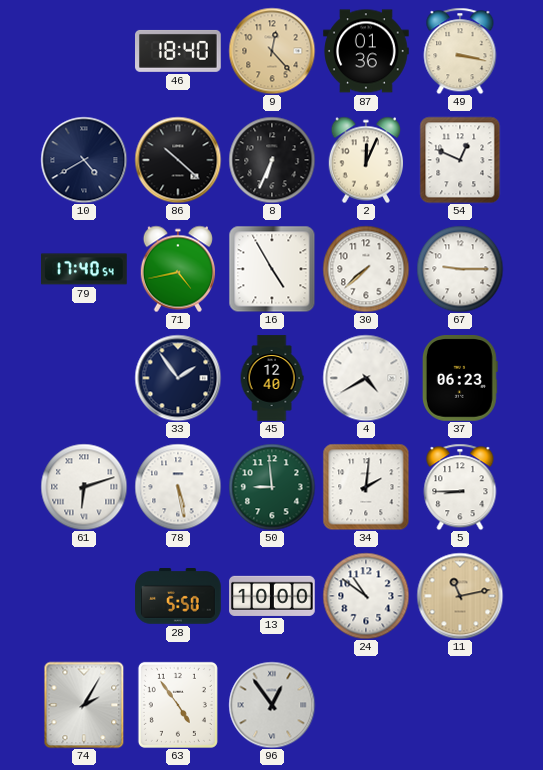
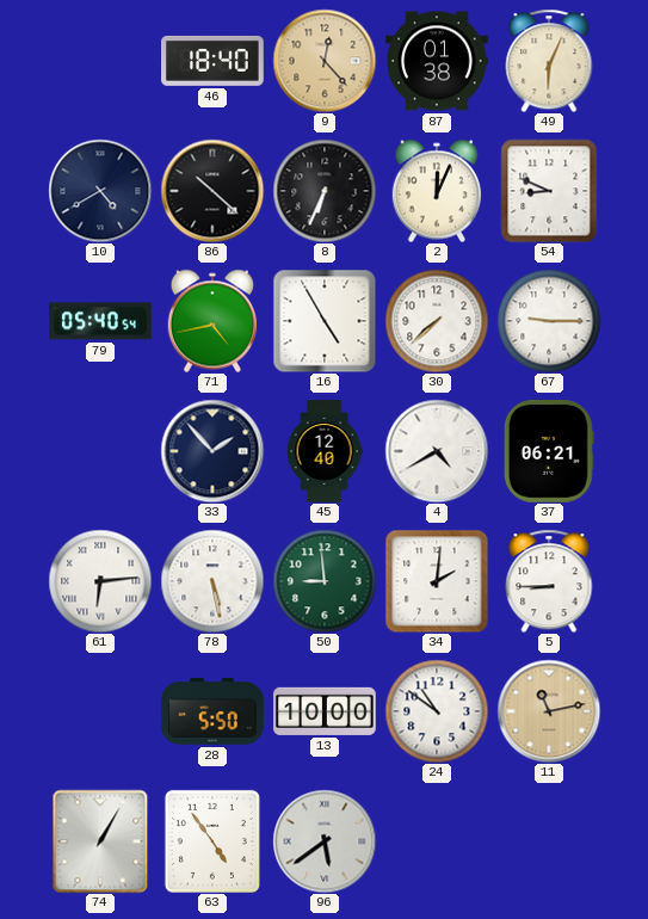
87: 01:36 -> 01:38
49: 3:17 -> 6:04
54: 12:49 -> 8:49
79: 17:40 -> 05:40
33: 1:54 -> 1:53
37: 06:23 -> 06:21
61: 6:12 -> 6:14
74: 2:05 -> 1:05
96: 12:54 -> 5:39
